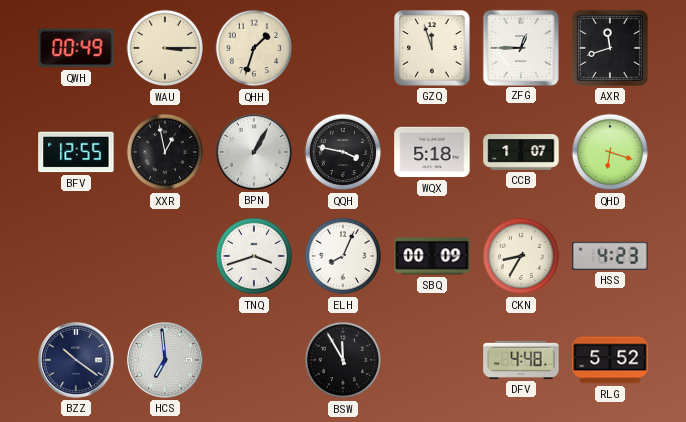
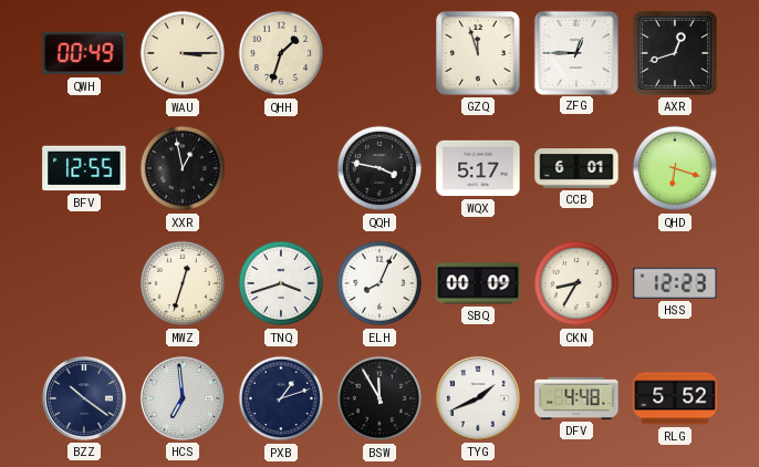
AXR: 11:42 -> 12:42
BPN: 1:05 -> none
WQX: 5:18 -> 5:17
CCB: 1:07 -> 6:01
MWZ: none -> 12:33
HSS: 4:23 -> 12:23
PXB: none -> 1:12
TYG: none -> 1:41
